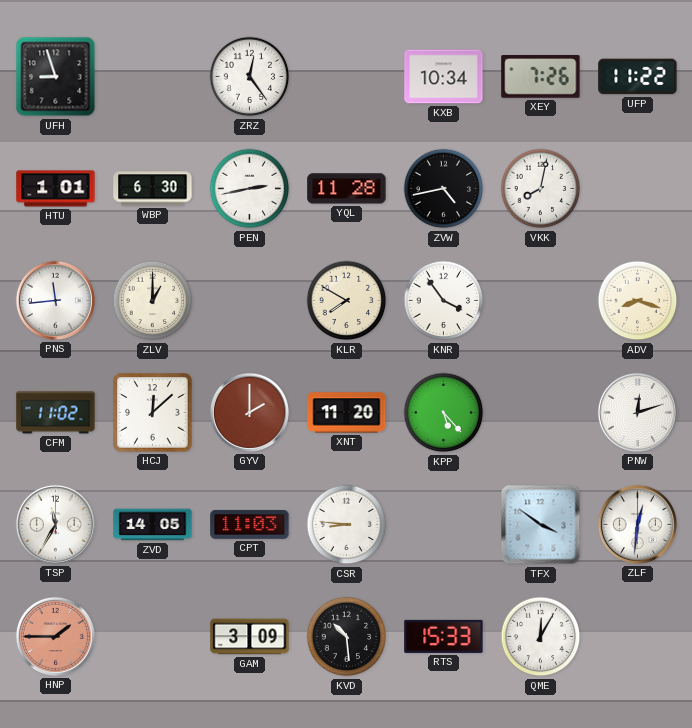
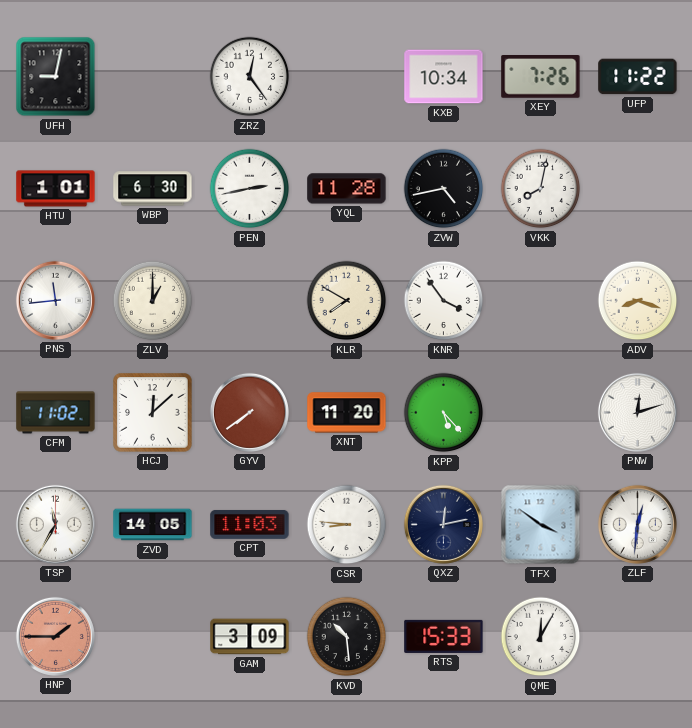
UFH: 8:57 -> 9:02
GYV: 2:00 -> 7:39
QXZ: none -> 12:13
